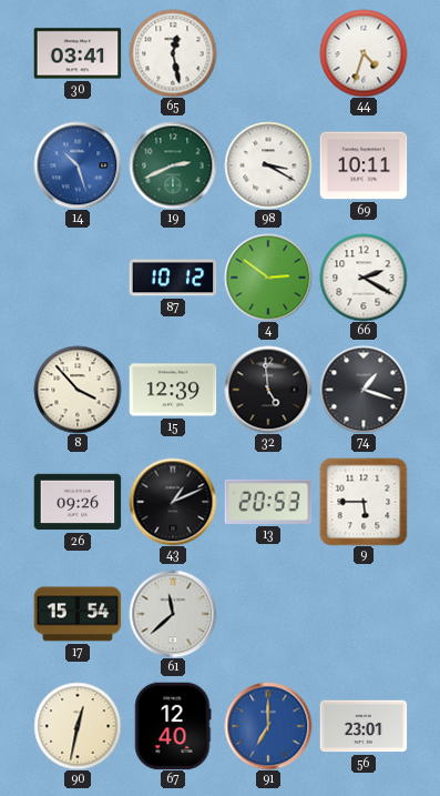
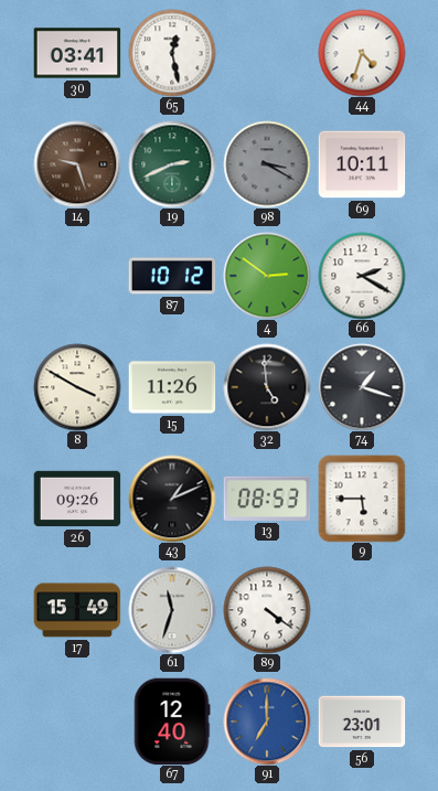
14: 10:27 -> 9:27
14 dial: blue -> brown
98 dial: white -> grey
8: 3:53 -> 3:50
15: 12:39 -> 11:26
13: 20:53 -> 08:53
17: 15:54 -> 15:49
61: 11:38 -> 11:33
89: none -> 4:21
90: 12:32 -> none
